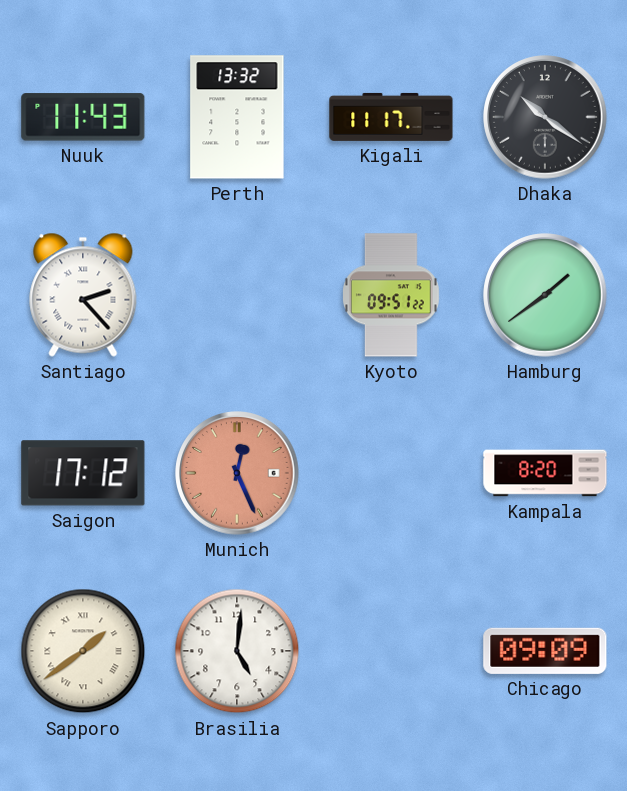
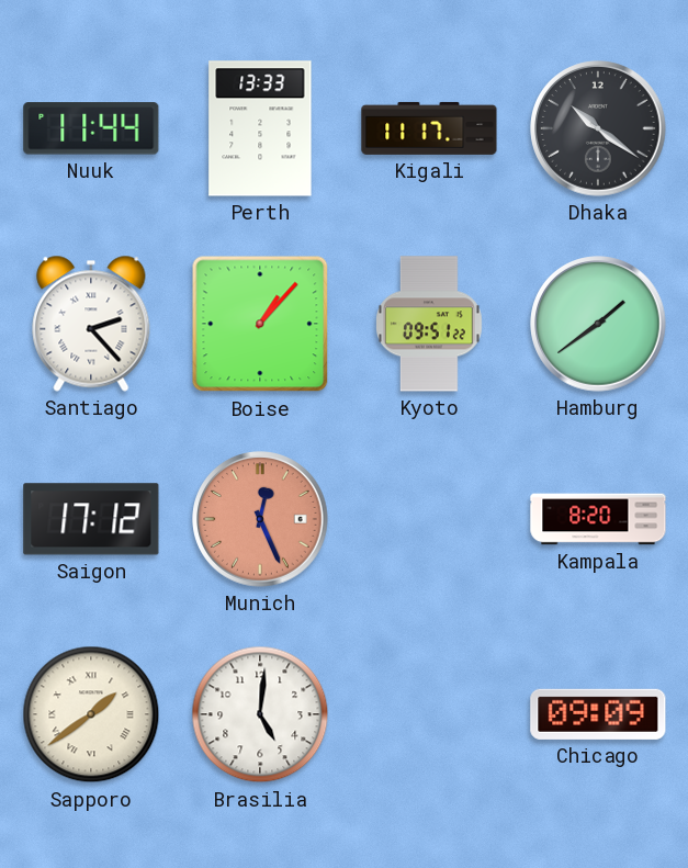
Nuuk: 11:43 -> 11:44
Perth: 13:32 -> 13:33
Boise: none -> 1:07
